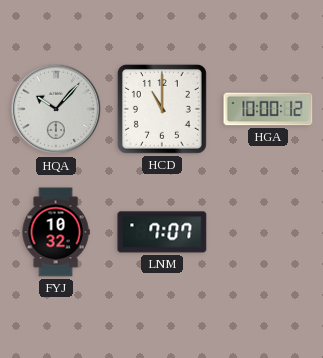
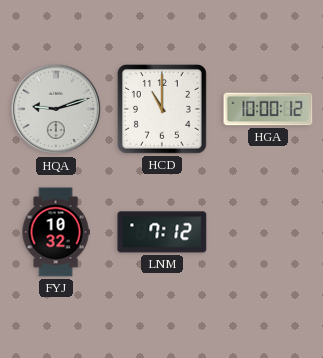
HQA: 10:07 -> 9:12
LNM: 7:07 -> 7:12
